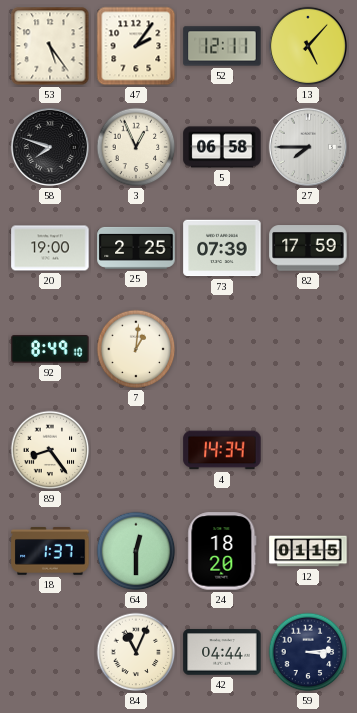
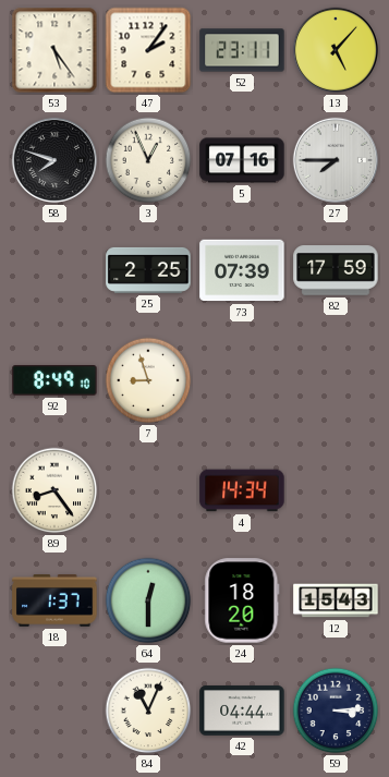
52: 12:11 -> 23:11
5: 06:58 -> 07:16
20: 19:00 -> none
7: 1:01 -> 8:57
12: 01:15 -> 15:43
